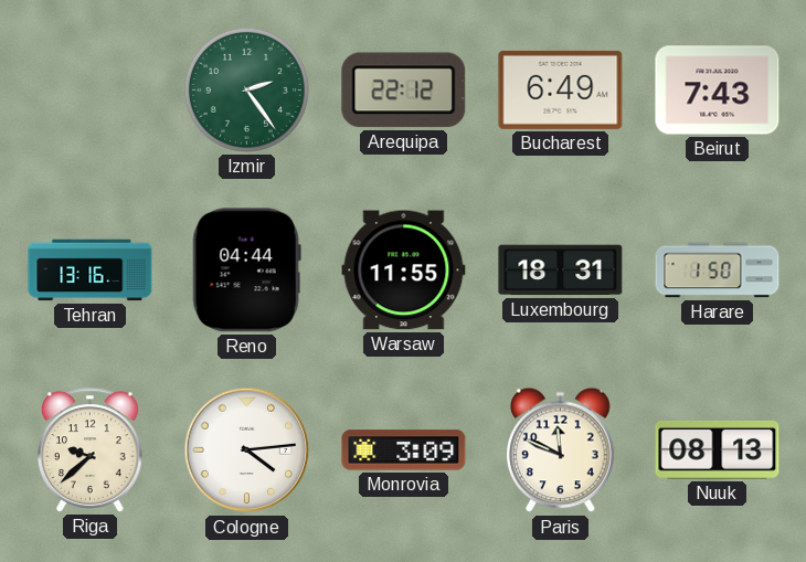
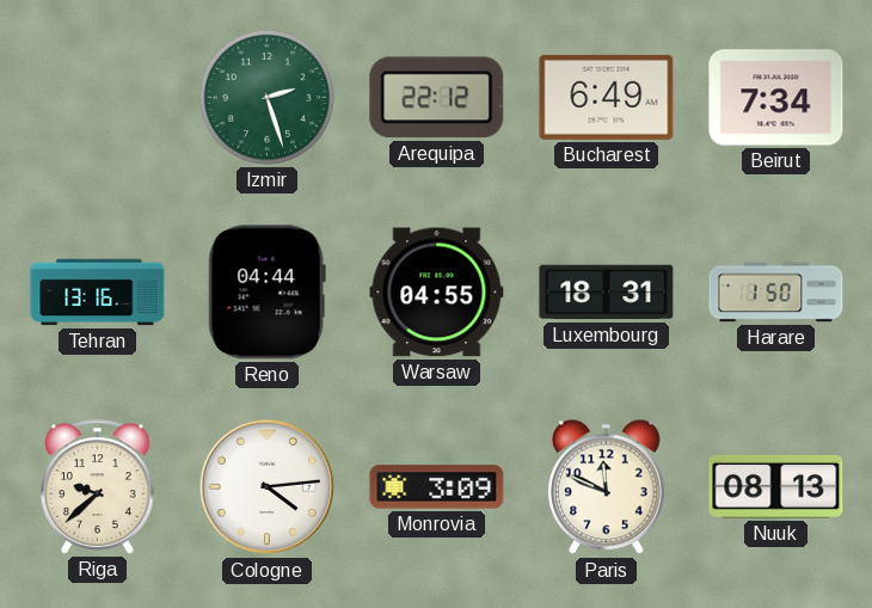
Izmir: 2:24 -> 2:27
Beirut: 7:43 -> 7:34
Warsaw: 11:55 -> 04:55
